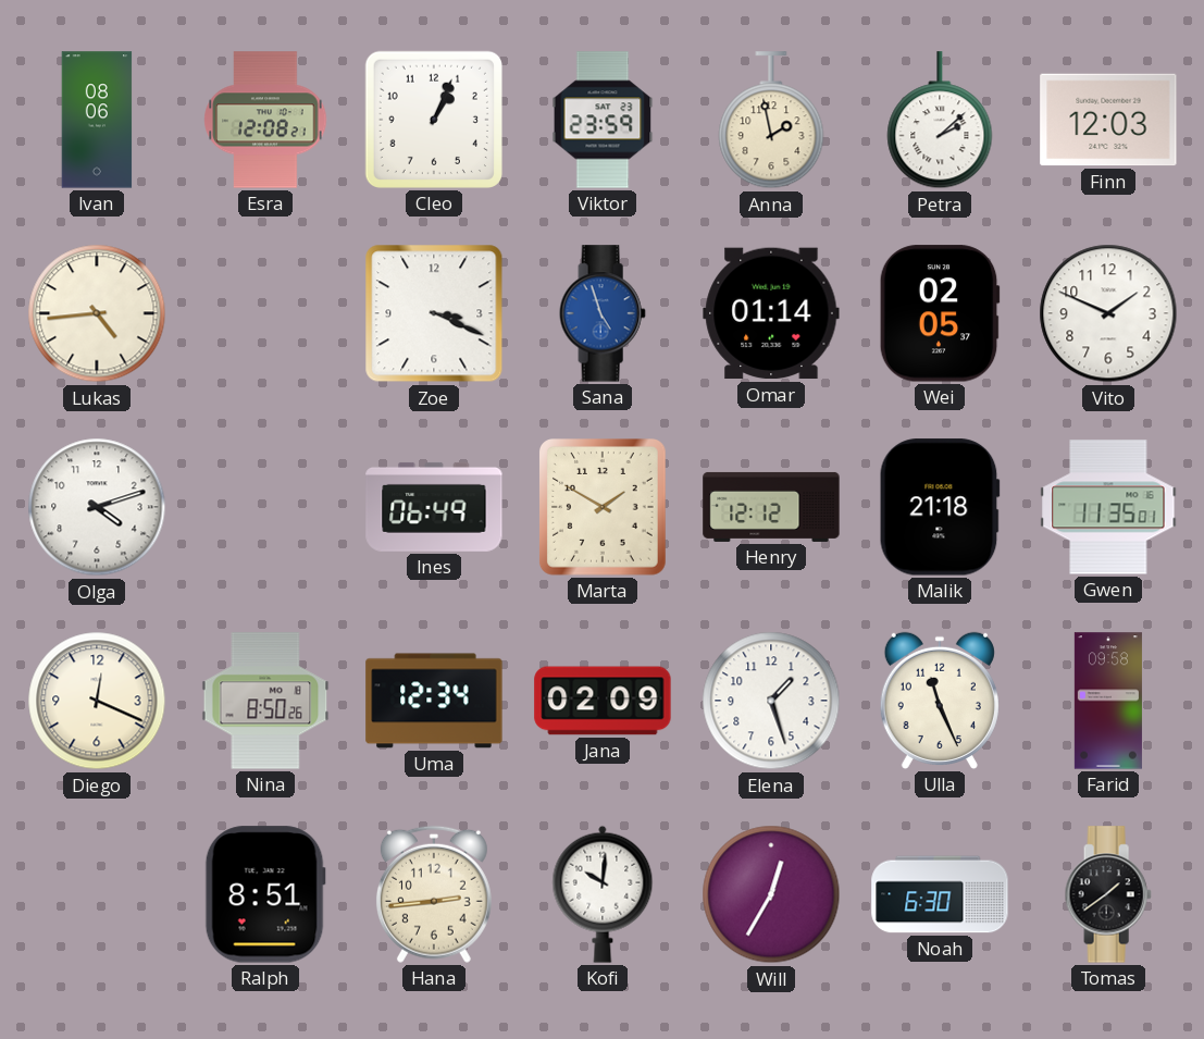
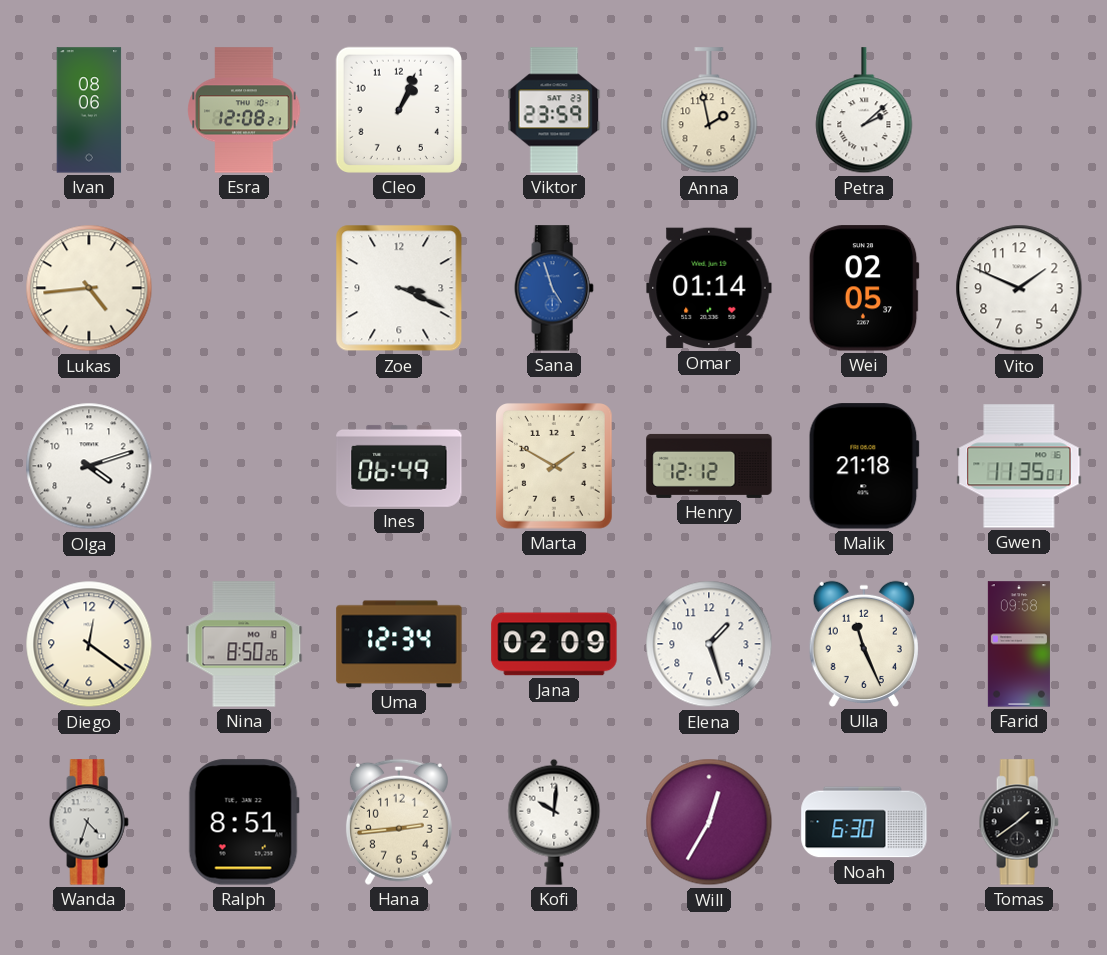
Finn: 12:03 -> none
Diego: 12:19 -> 12:21
Wanda: none -> 4:33
